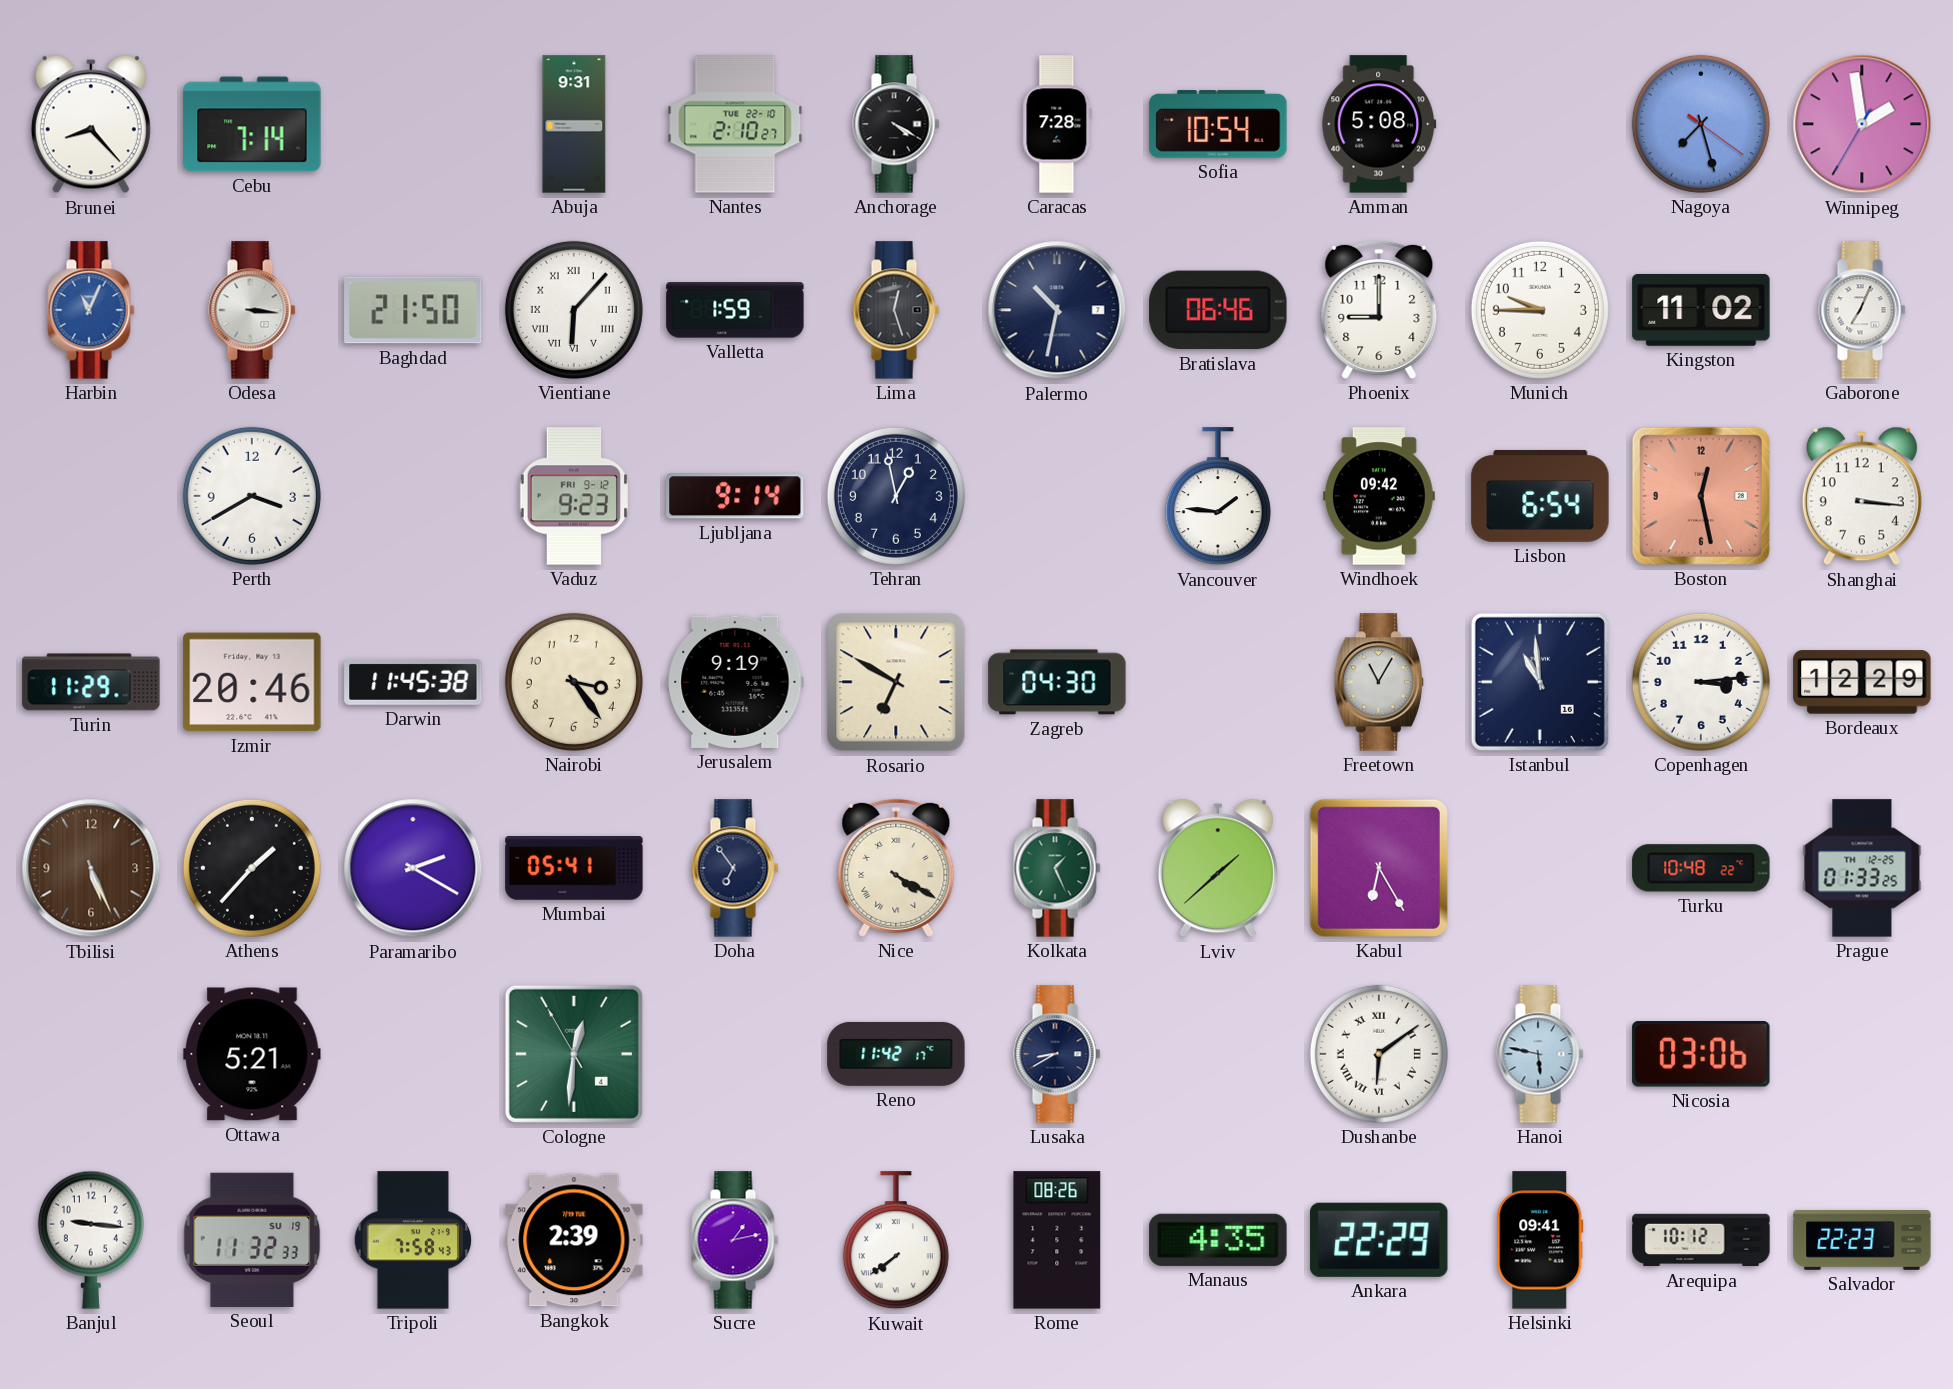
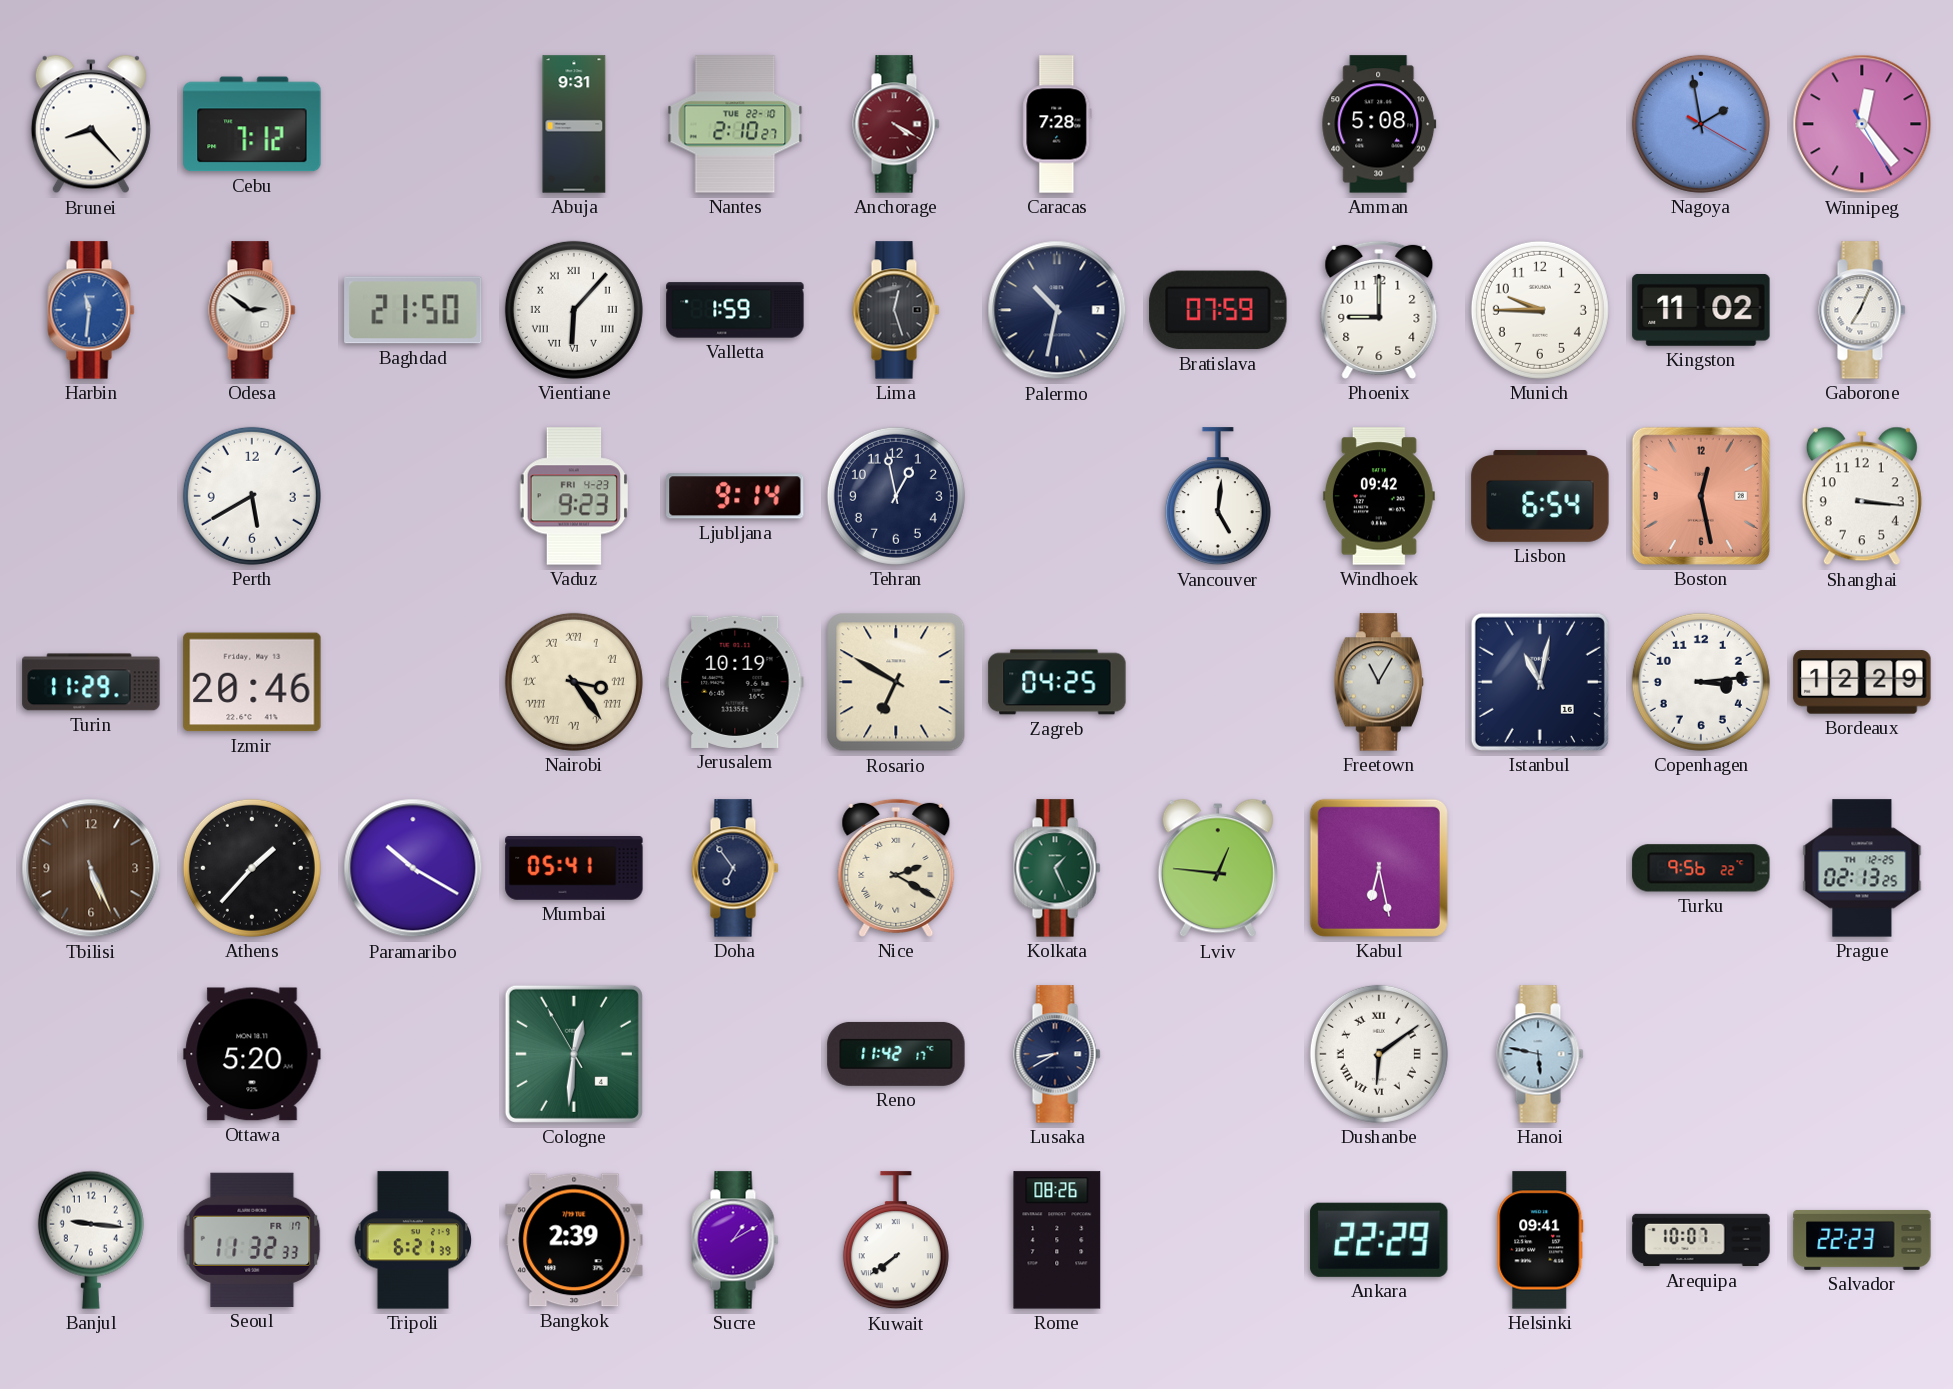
Cebu: 7:14 -> 7:12
Anchorage dial: black -> burgundy
Sofia: 10:54 -> none
Nagoya: 7:27 -> 1:58
Winnipeg: 1:58 -> 12:23
Harbin: 11:04 -> 11:31
Odesa: 3:16 -> 2:51
Bratislava: 06:46 -> 07:59
Perth: 3:40 -> 5:40
Vaduz date: FRI 9-12 -> FRI 4-23
Vancouver: 1:46 -> 5:01
Darwin: 11:45 -> none
Nairobi numerals: Arabic -> Roman
Jerusalem: 9:19 -> 10:19
Zagreb: 04:30 -> 04:25
Istanbul: 10:59 -> 11:02
Paramaribo: 2:20 -> 10:20
Nice: 4:20 -> 2:20
Lviv: 1:38 -> 12:46
Kabul: 6:25 -> 6:28
Turku: 10:48 -> 9:56
Prague: 01:33 -> 02:13
Ottawa: 5:21 -> 5:20
Nicosia: 03:06 -> none
Seoul date: SU 19 -> FR 17
Tripoli: 7:58 -> 6:21
Sucre: 1:13 -> 1:10
Manaus: 4:35 -> none
Arequipa: 10:12 -> 10:07
